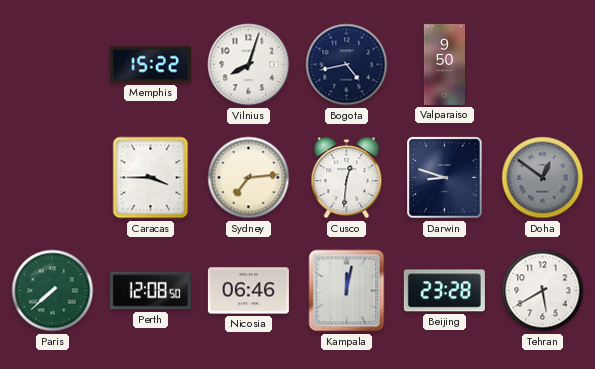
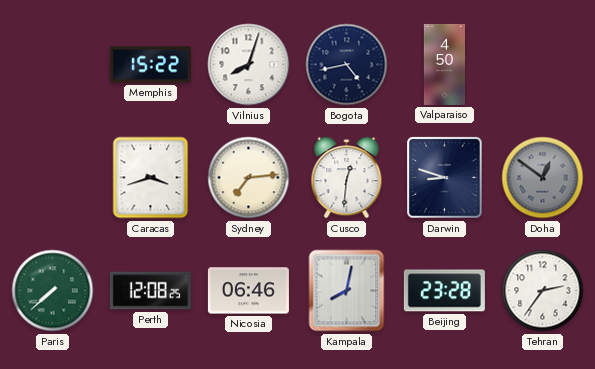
Valparaiso: 9:50 -> 4:50
Caracas: 3:45 -> 3:42
Perth: 12:08:50 -> 12:08:25
Kampala: 12:02 -> 8:02
Tehran: 5:40 -> 2:36
